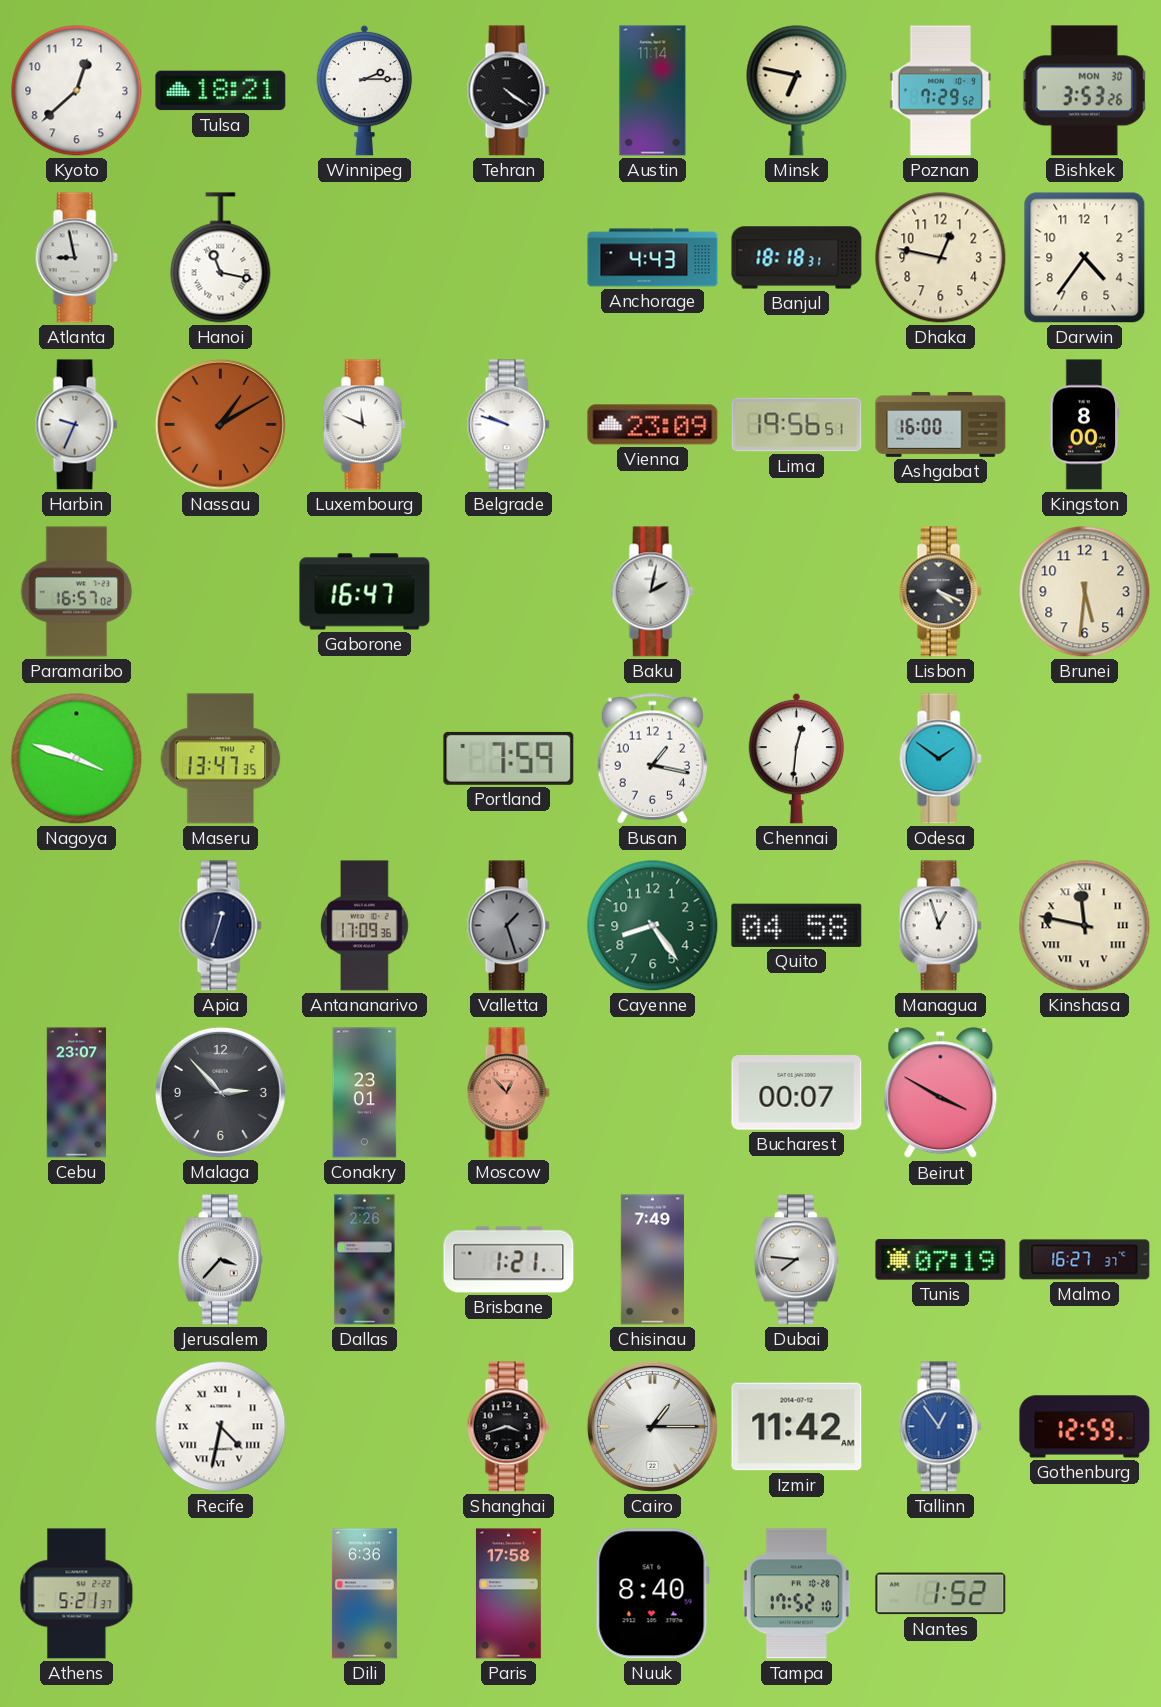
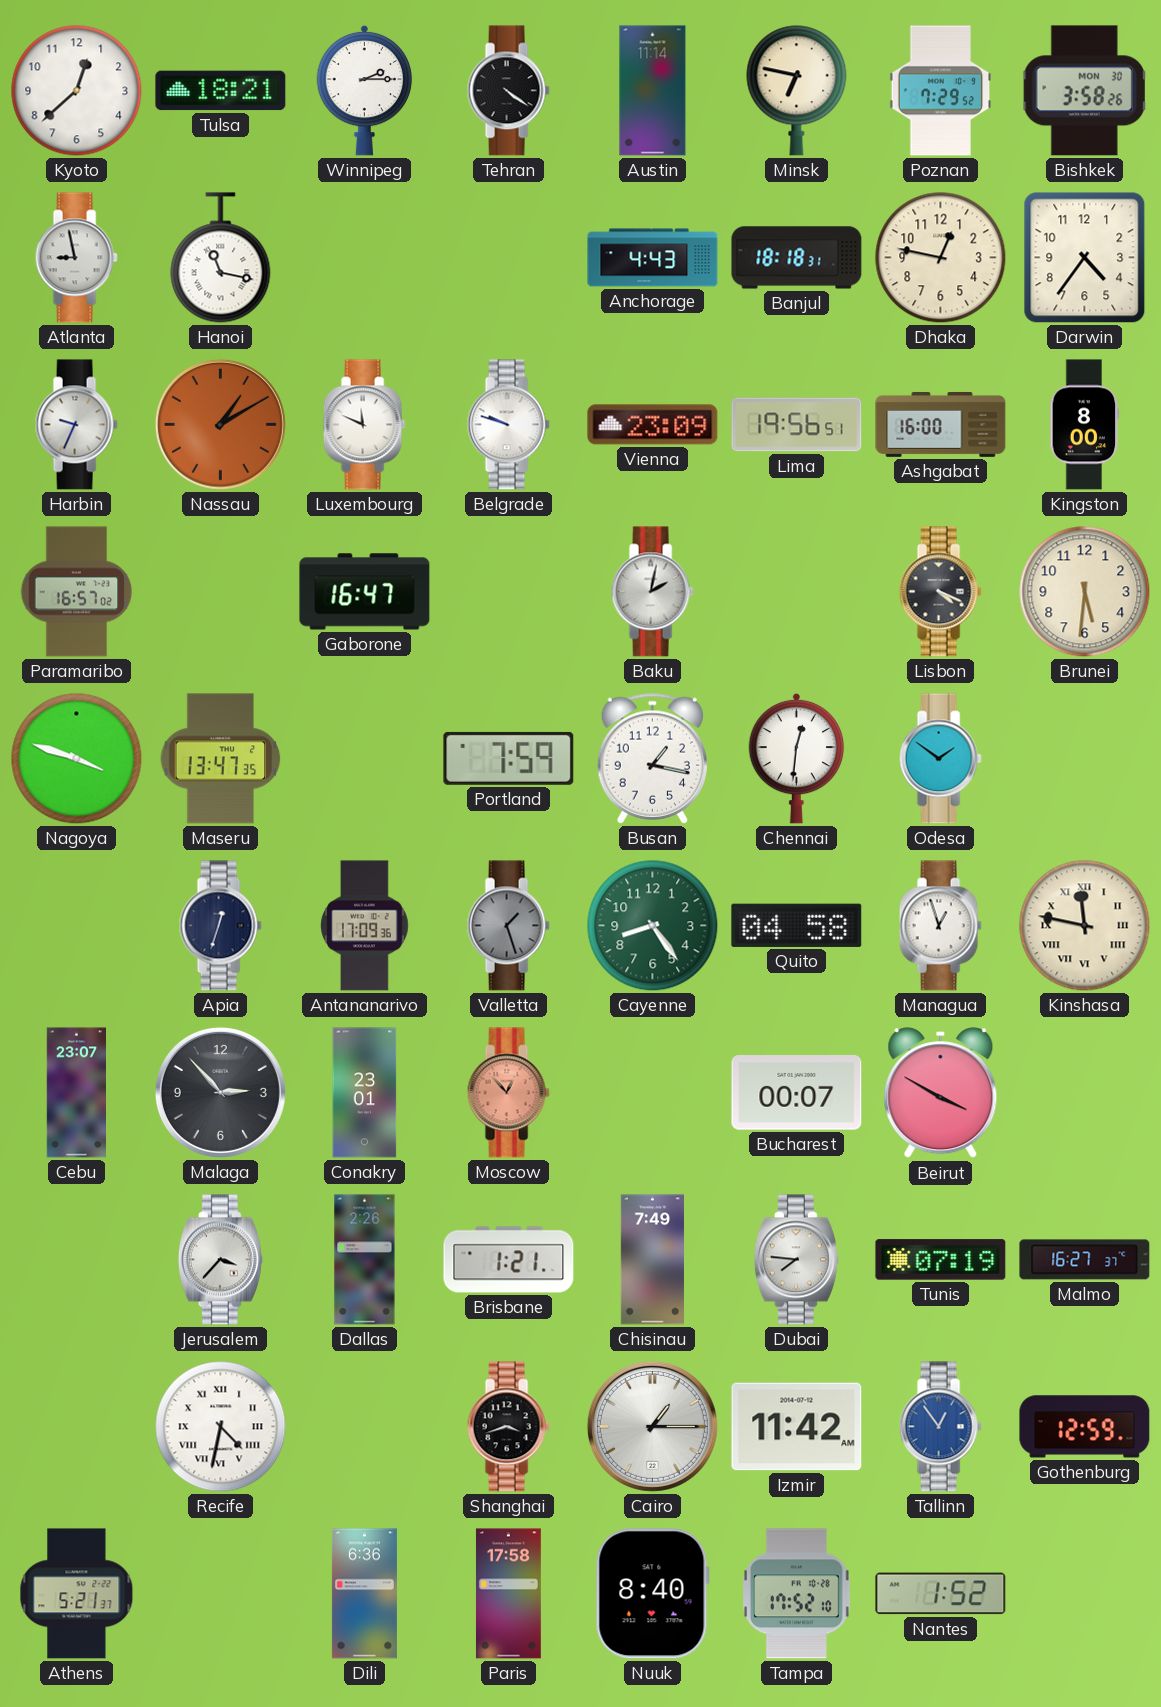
Bishkek: 3:53 -> 3:58
